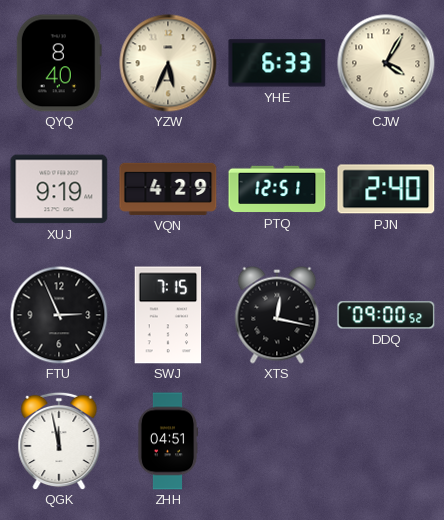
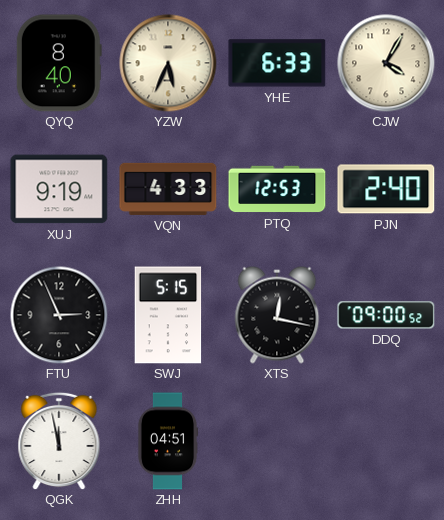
VQN: 4:29 -> 4:33
PTQ: 12:51 -> 12:53
SWJ: 7:15 -> 5:15
